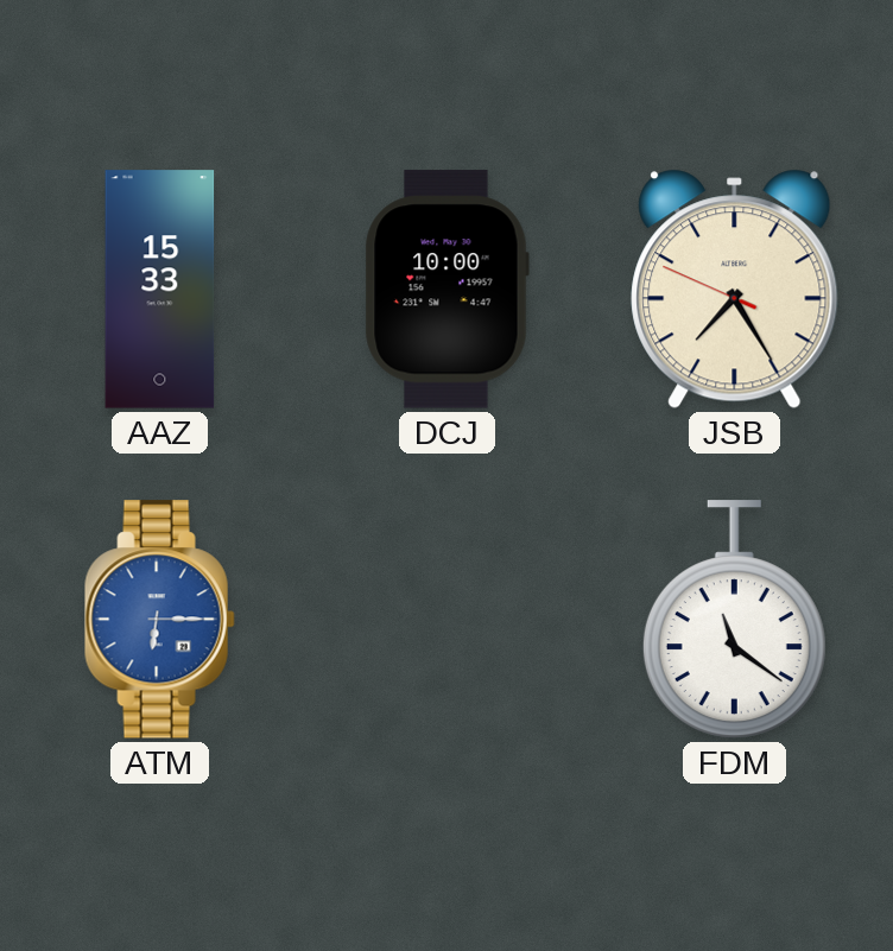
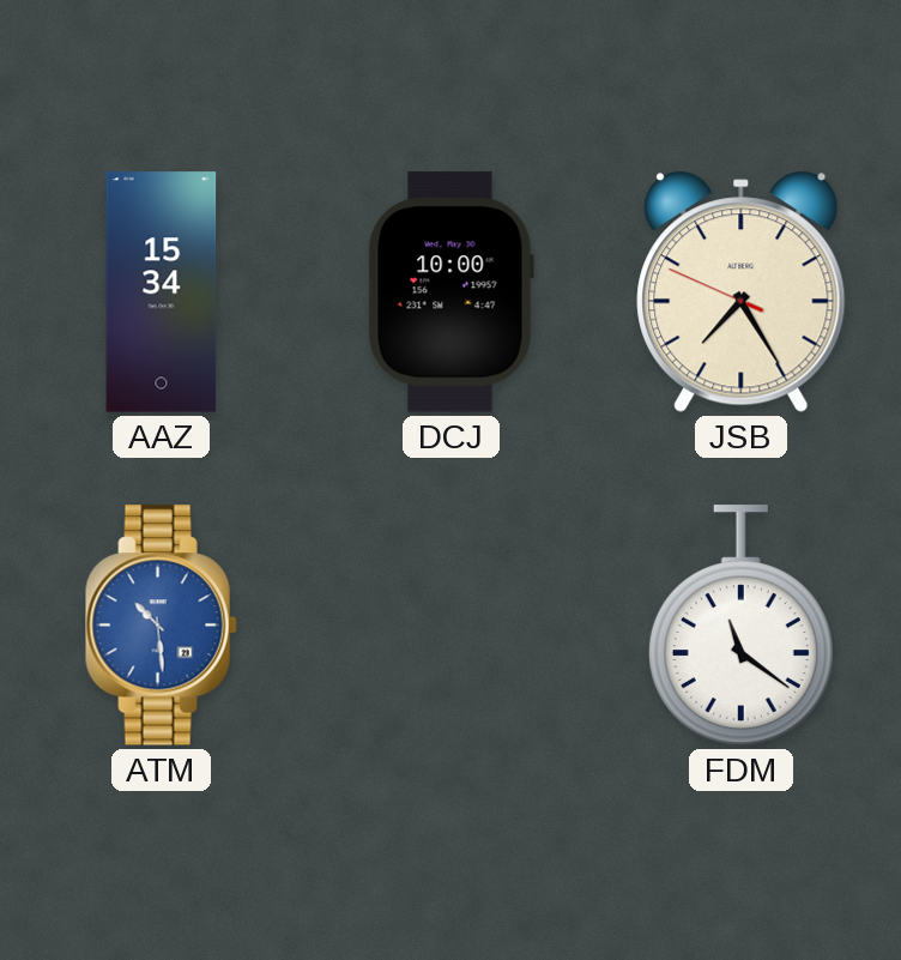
AAZ: 15:33 -> 15:34
ATM: 6:15 -> 10:29
